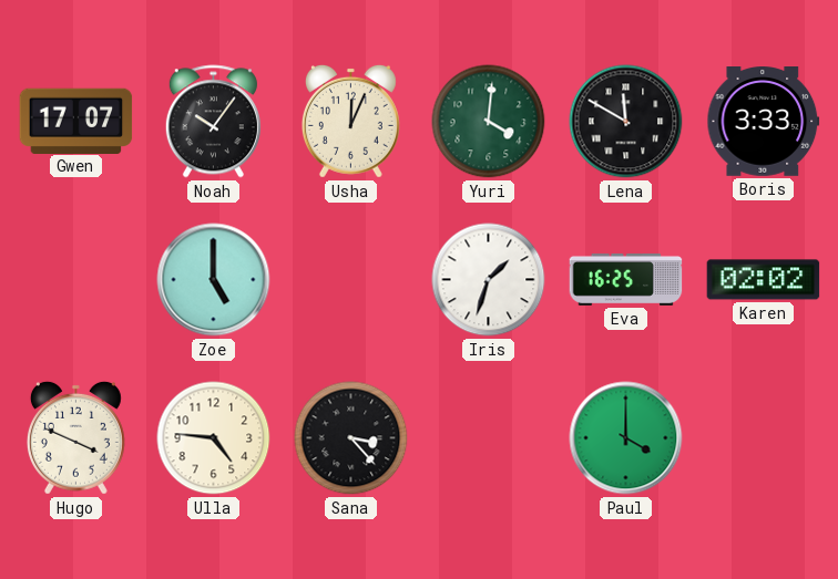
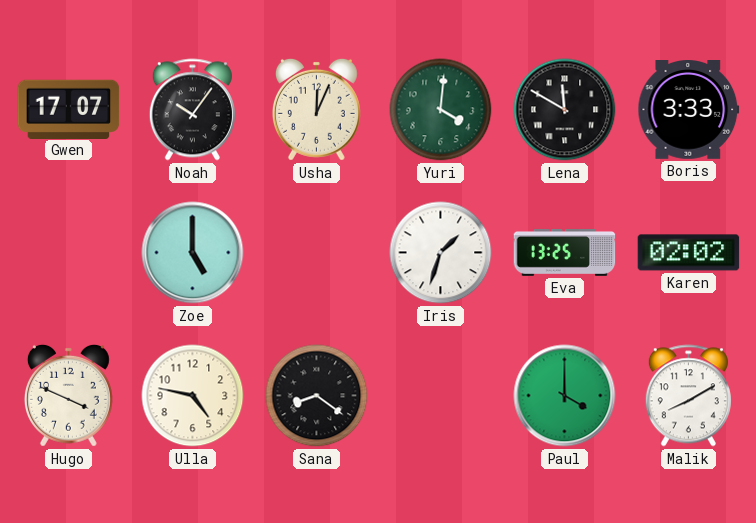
Eva: 16:25 -> 13:25
Ulla: 4:46 -> 4:47
Sana: 3:23 -> 8:21
Malik: none -> 8:10
